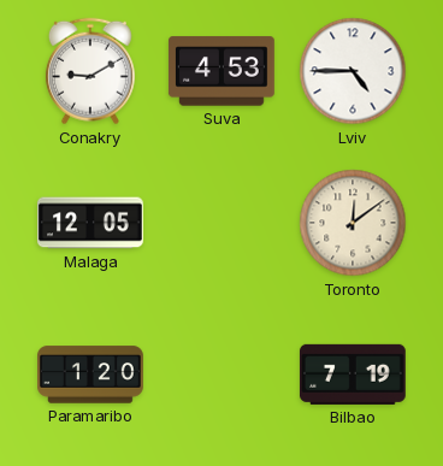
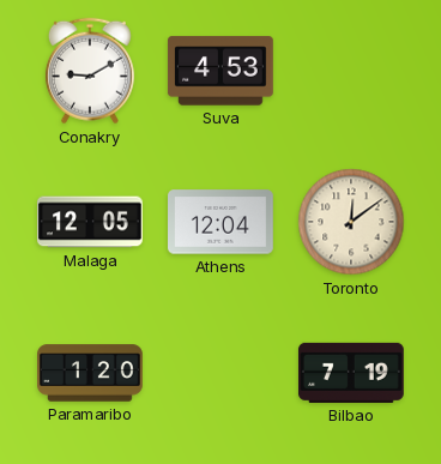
Lviv: 4:45 -> none
Athens: none -> 12:04
